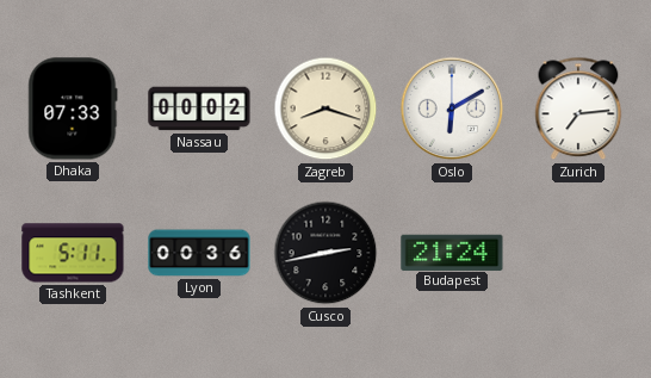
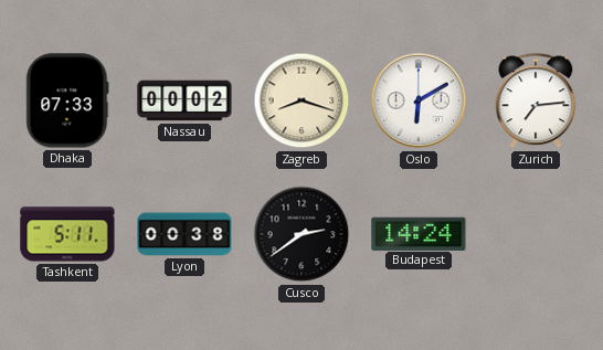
Lyon: 00:36 -> 00:38
Cusco: 2:43 -> 2:39
Budapest: 21:24 -> 14:24
